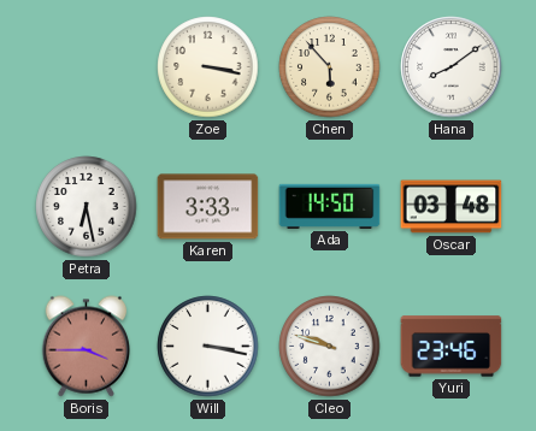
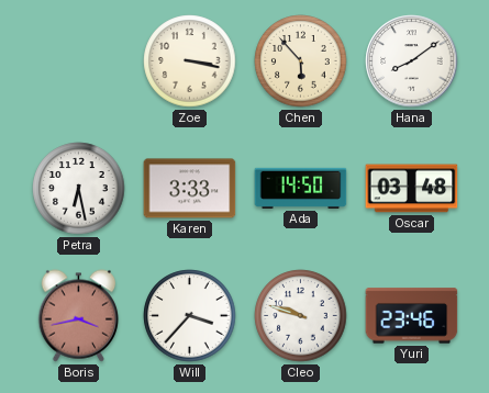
Boris: 3:45 -> 3:43
Will: 3:17 -> 3:37
